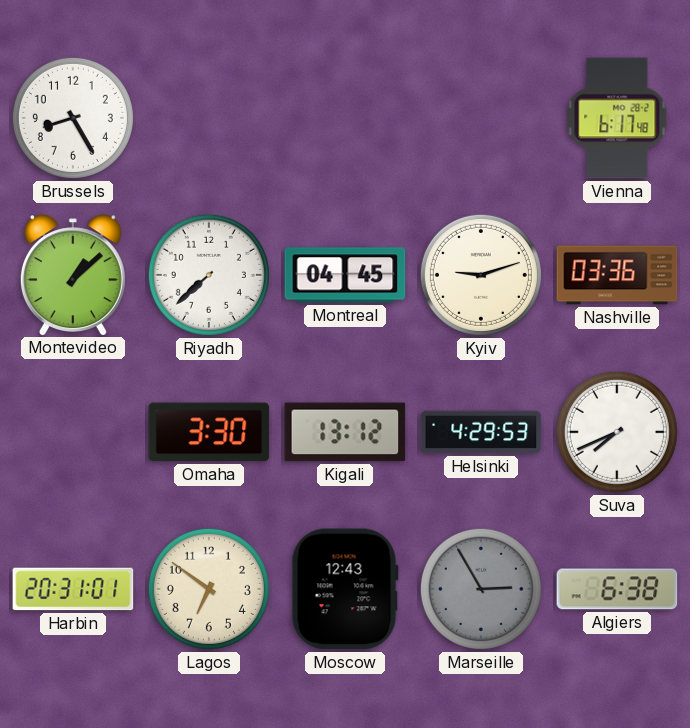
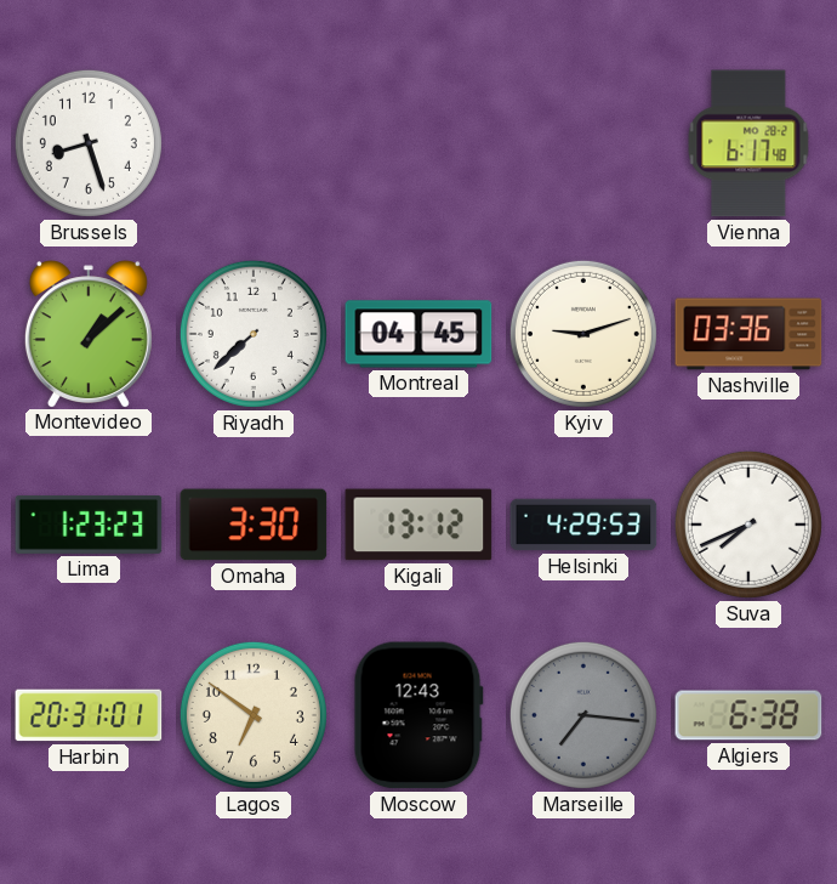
Brussels: 8:25 -> 8:27
Lima: none -> 1:23
Marseille: 2:55 -> 7:16
